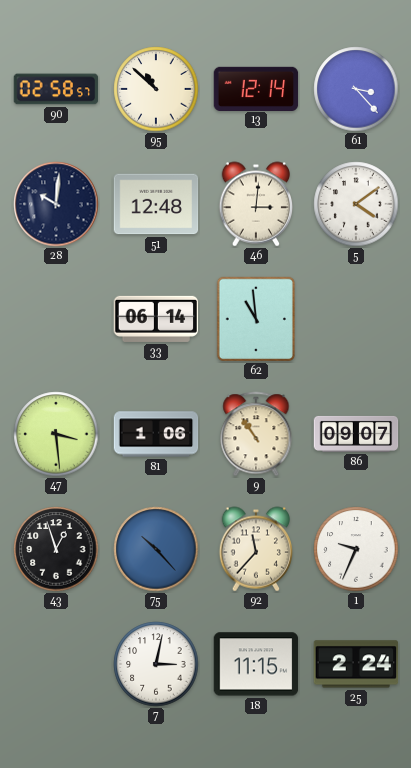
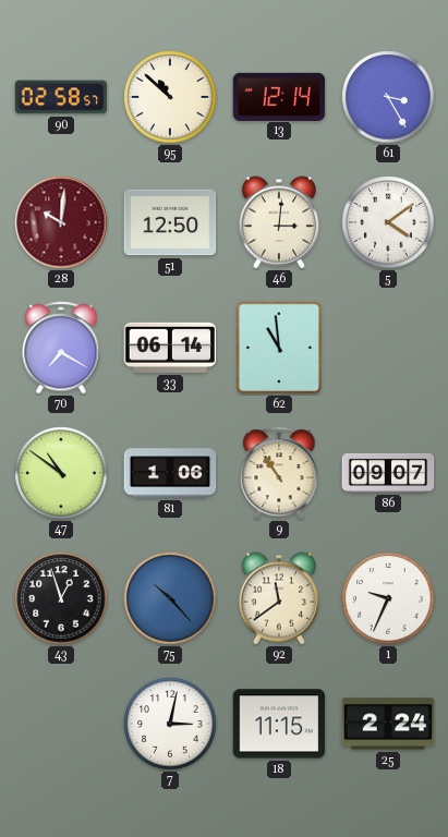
61: 3:23 -> 3:25
28 dial: navy -> burgundy
51: 12:48 -> 12:50
70: none -> 7:20
47: 3:29 -> 10:51
92: 11:37 -> 11:39
